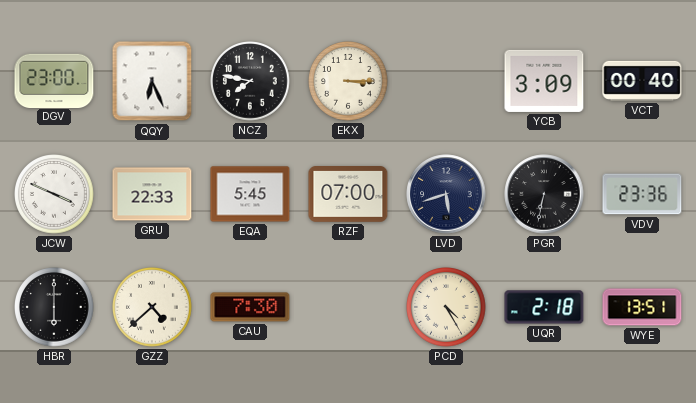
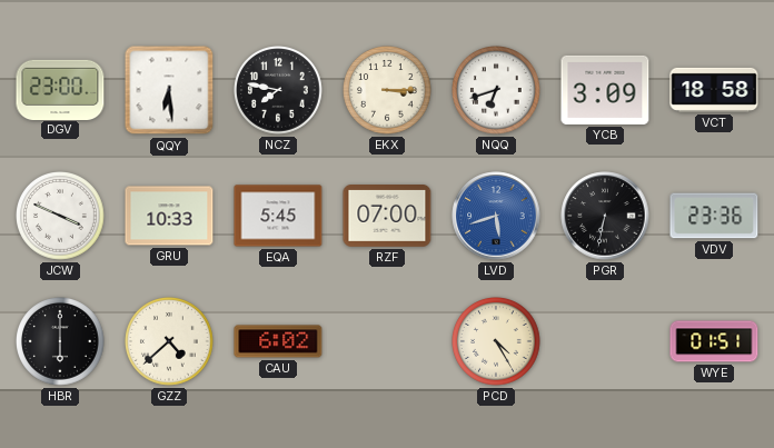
QQY: 6:26 -> 6:29
NQQ: none -> 6:42
VCT: 00:40 -> 18:58
GRU: 22:33 -> 10:33
LVD dial: navy -> blue
CAU: 7:30 -> 6:02
UQR: 2:18 -> none
WYE: 13:51 -> 01:51
